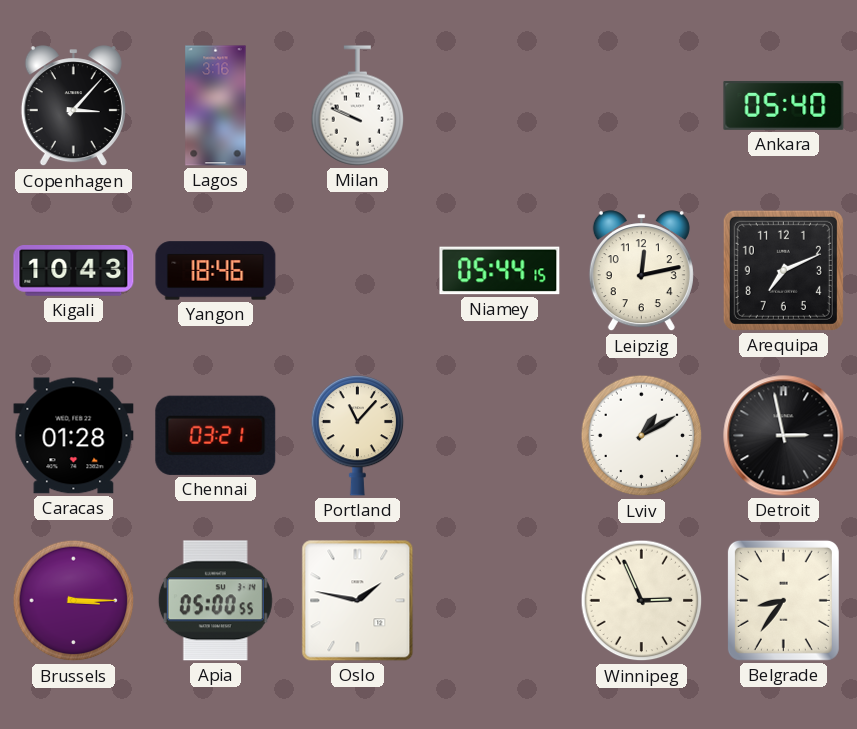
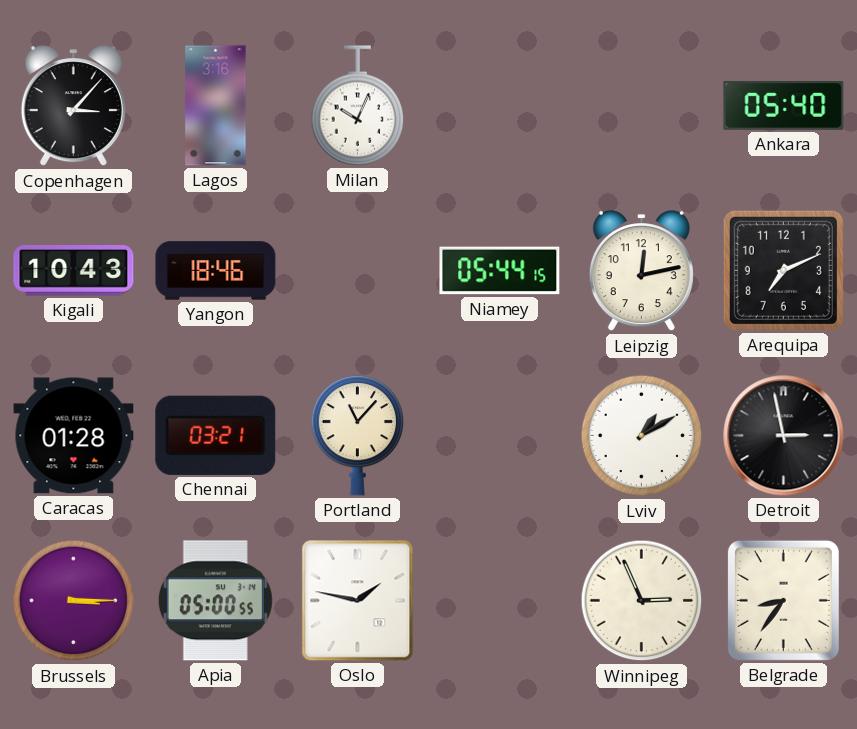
Milan: 9:49 -> 10:04
